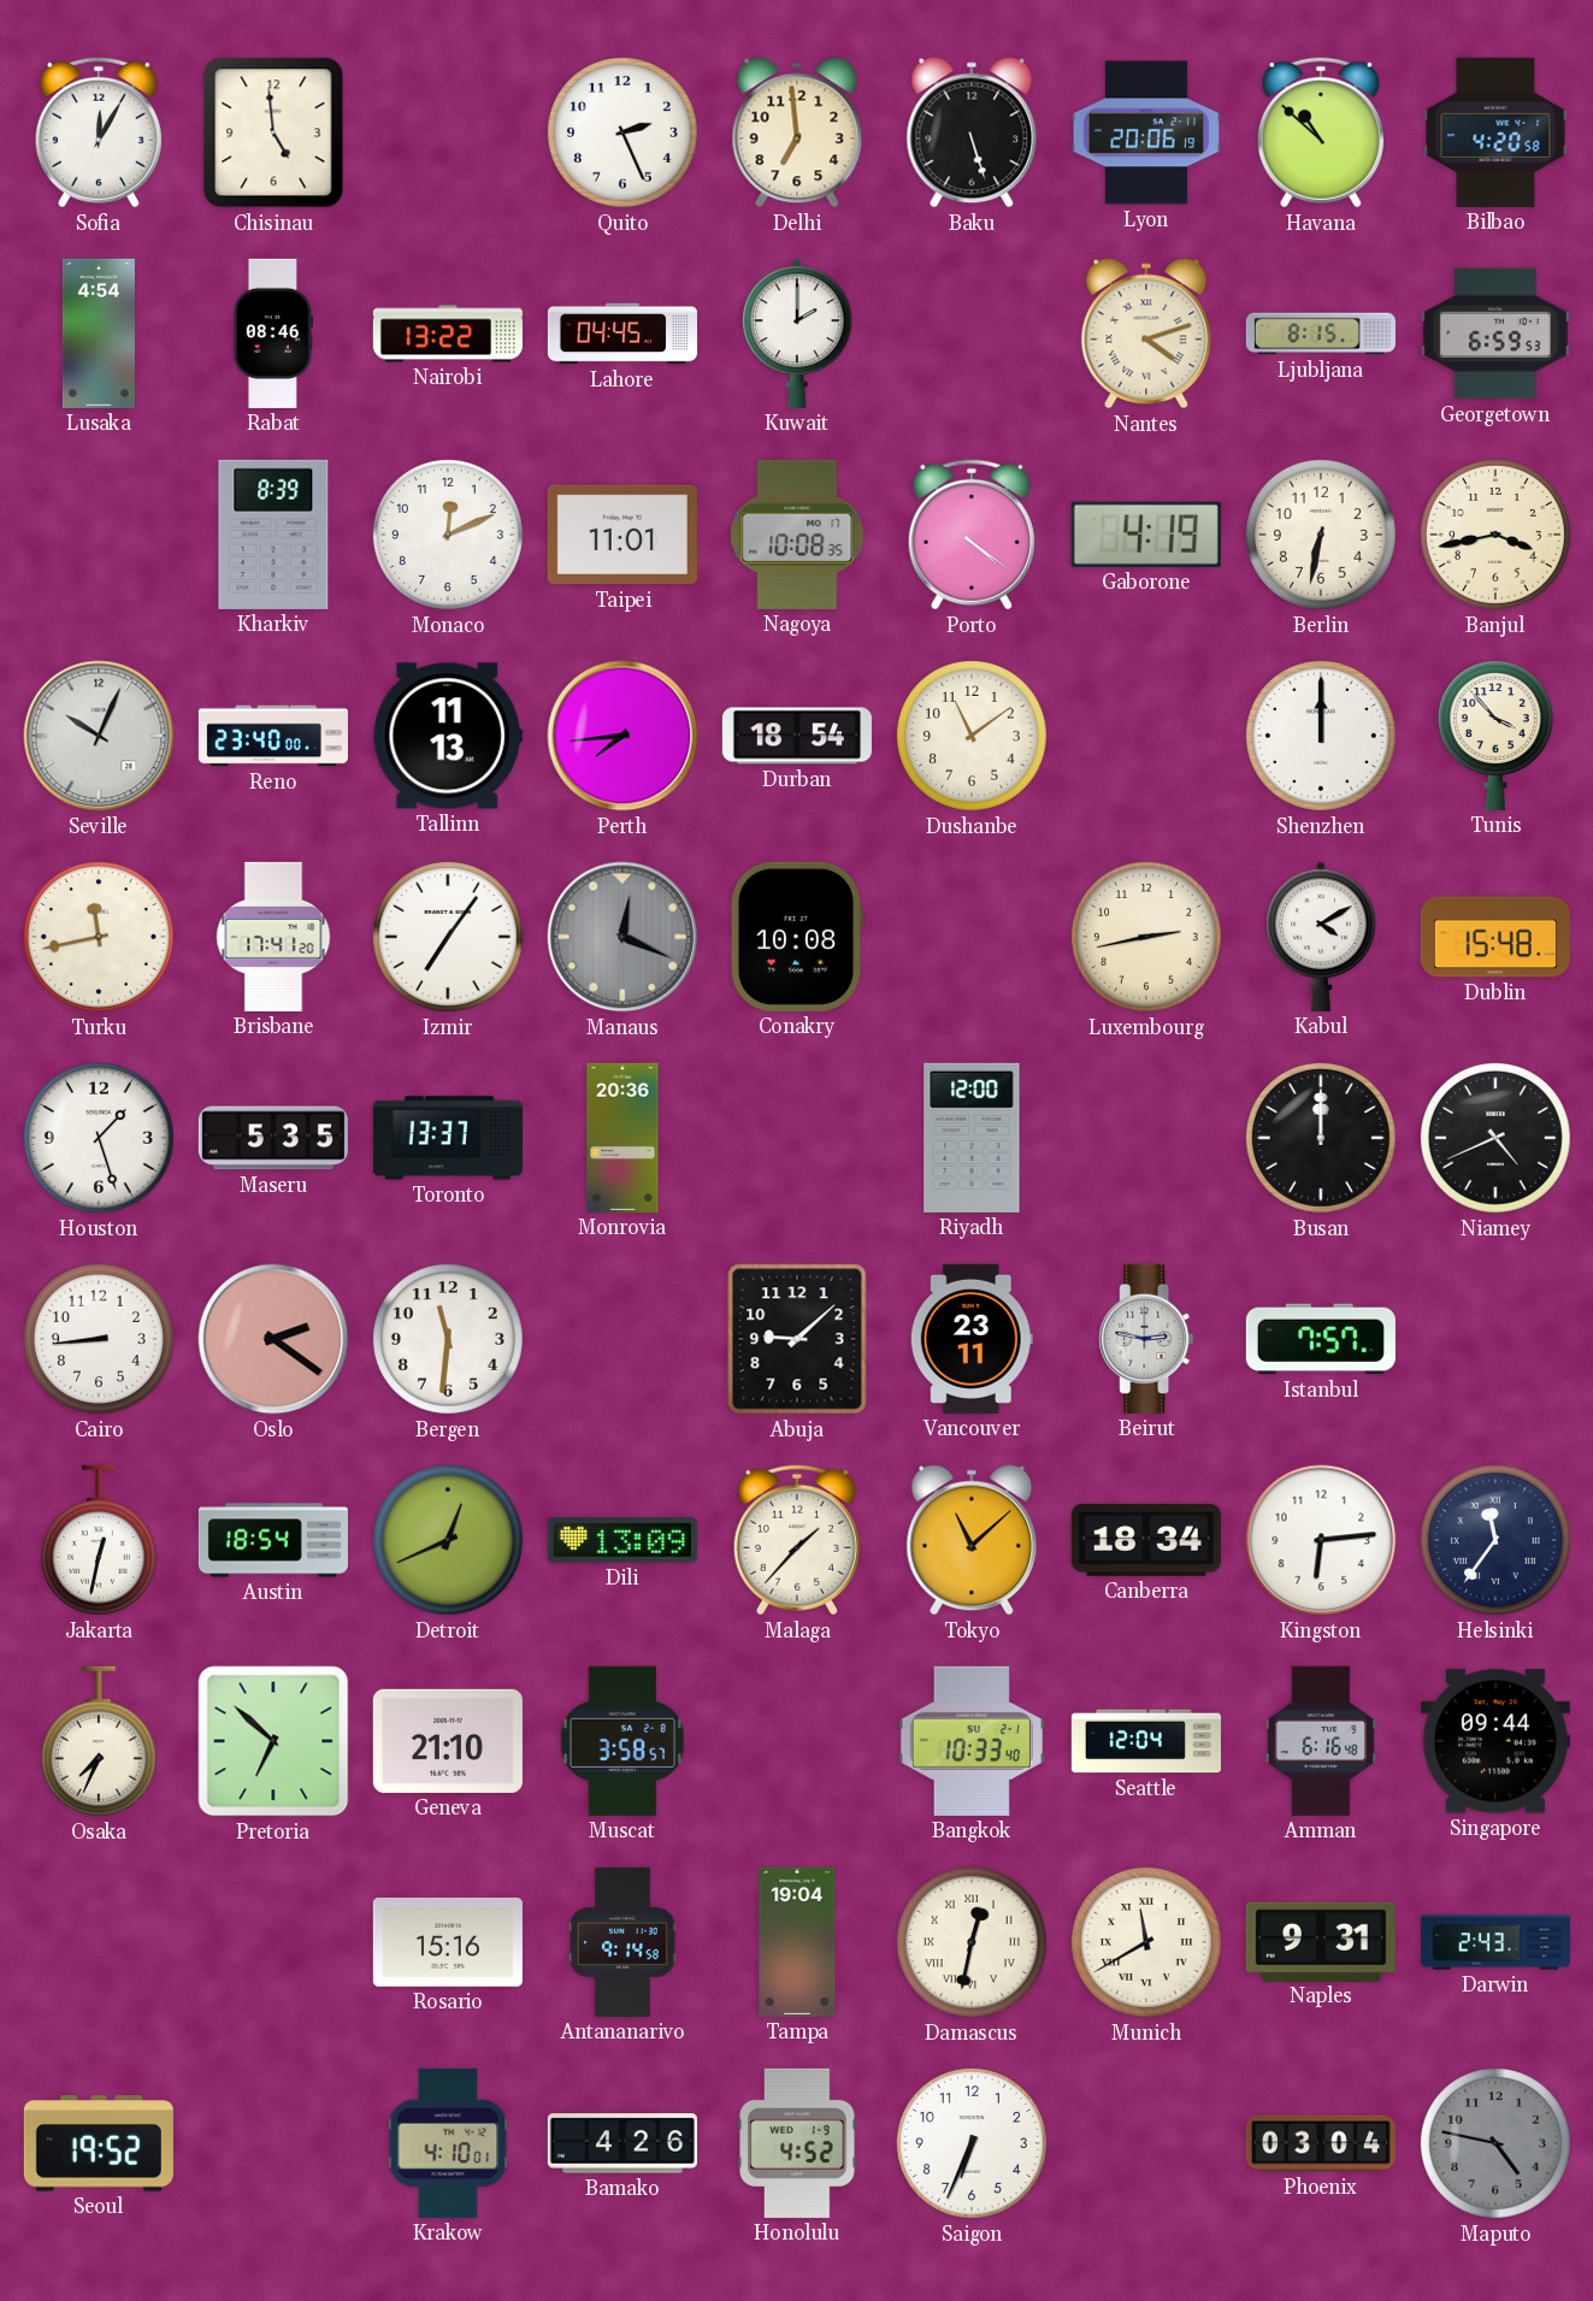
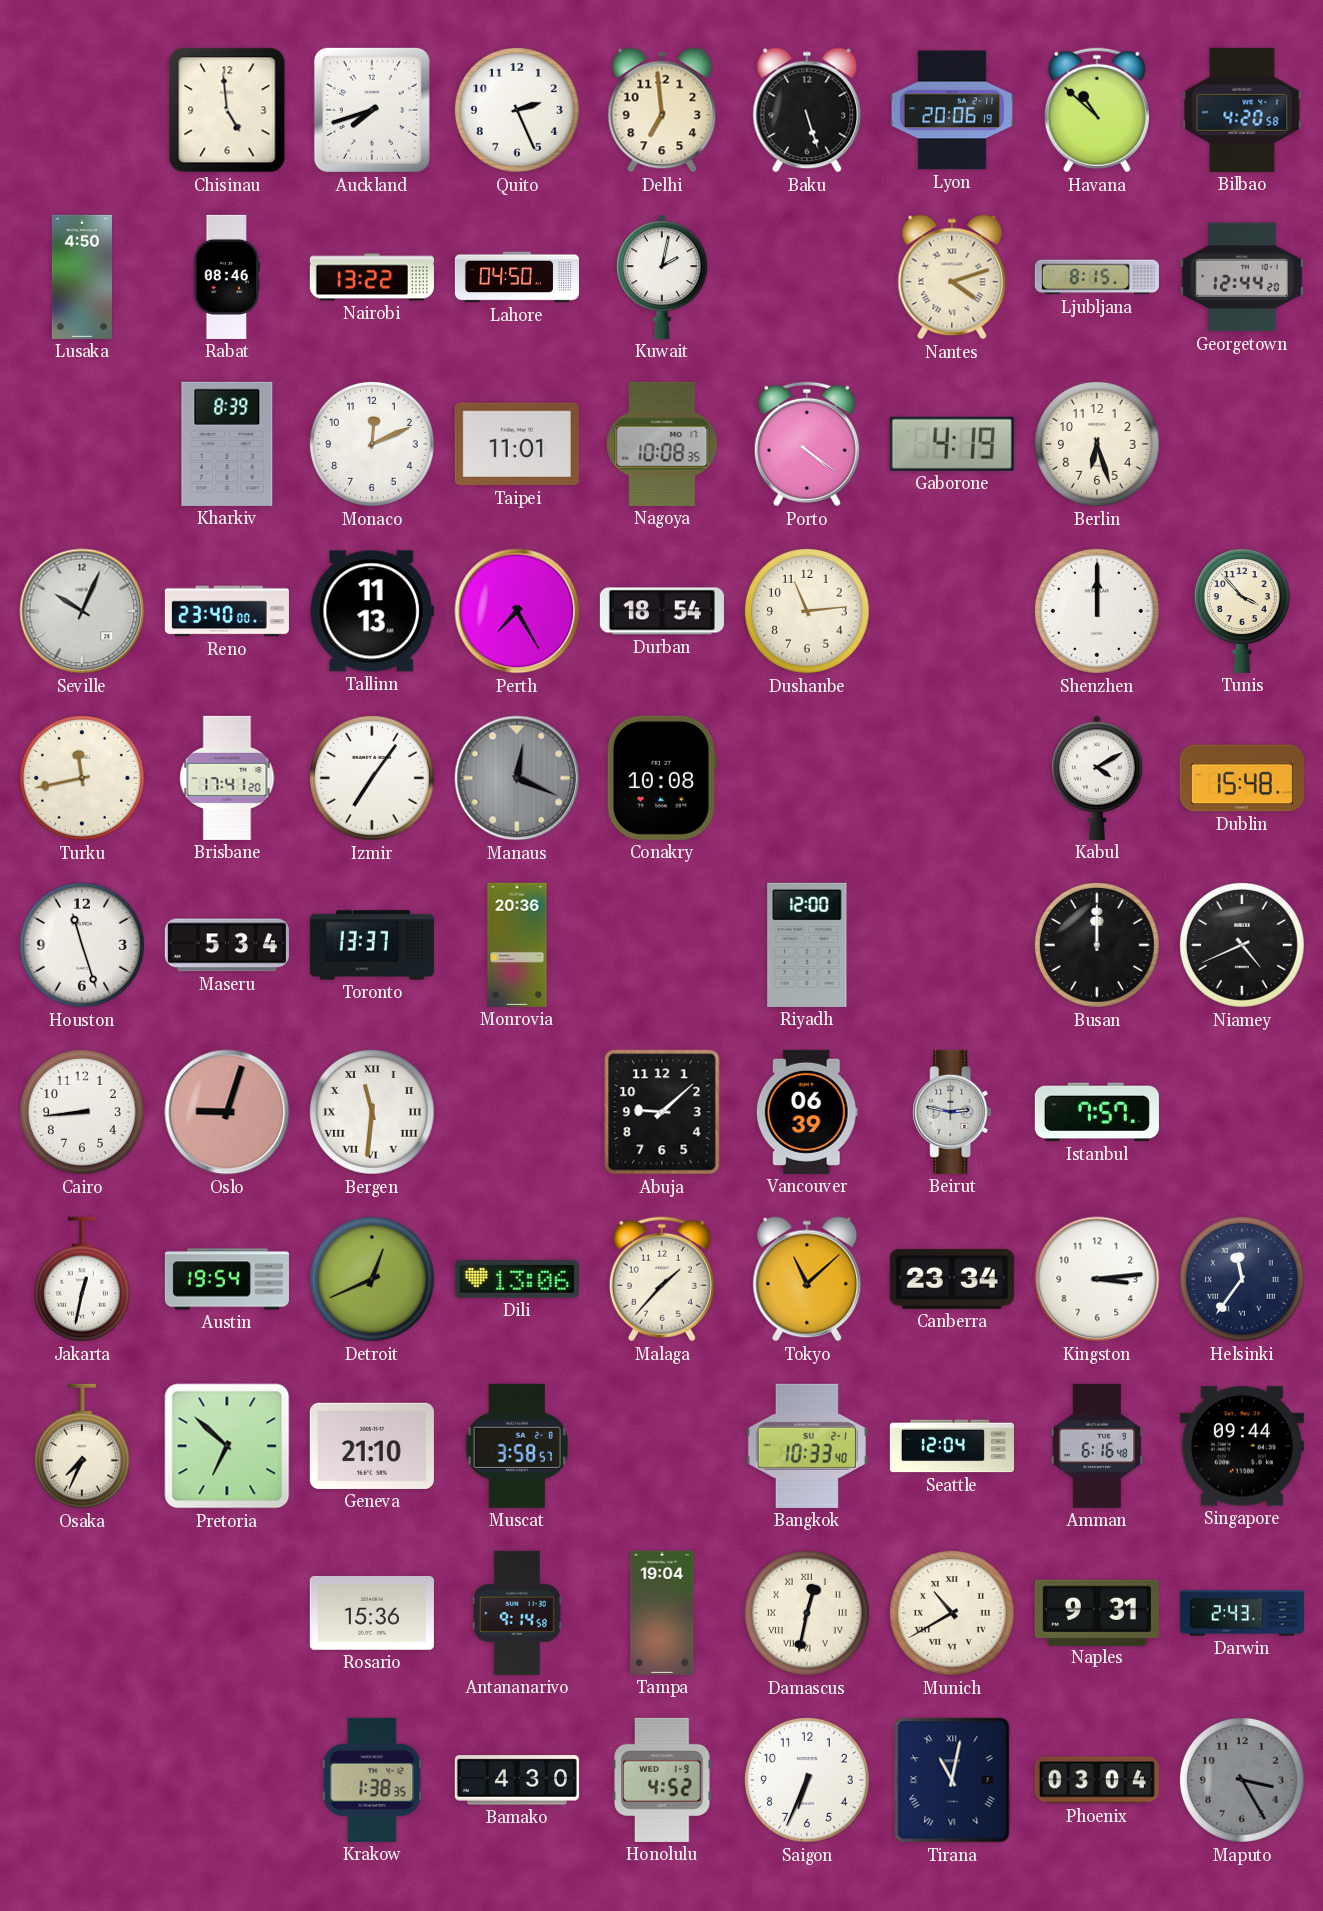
Sofia: 12:05 -> none
Auckland: none -> 7:42
Lusaka: 4:54 -> 4:50
Lahore: 04:45 -> 04:50
Kuwait: 2:00 -> 2:02
Georgetown: 6:59 -> 12:44
Berlin: 6:32 -> 6:27
Banjul: 3:43 -> none
Perth: 7:44 -> 7:25
Dushanbe: 11:09 -> 11:14
Luxembourg: 2:43 -> none
Houston: 1:27 -> 11:27
Maseru: 5:35 -> 5:34
Oslo: 2:21 -> 9:03
Bergen numerals: Arabic -> Roman
Vancouver: 23:11 -> 06:39
Austin: 18:54 -> 19:54
Dili: 13:09 -> 13:06
Canberra: 18:34 -> 23:34
Kingston: 6:14 -> 3:14
Rosario: 15:16 -> 15:36
Munich: 11:40 -> 10:40
Seoul: 19:52 -> none
Krakow: 4:10 -> 1:38
Bamako: 4:26 -> 4:30
Tirana: none -> 11:02
Maputo: 4:47 -> 3:25
